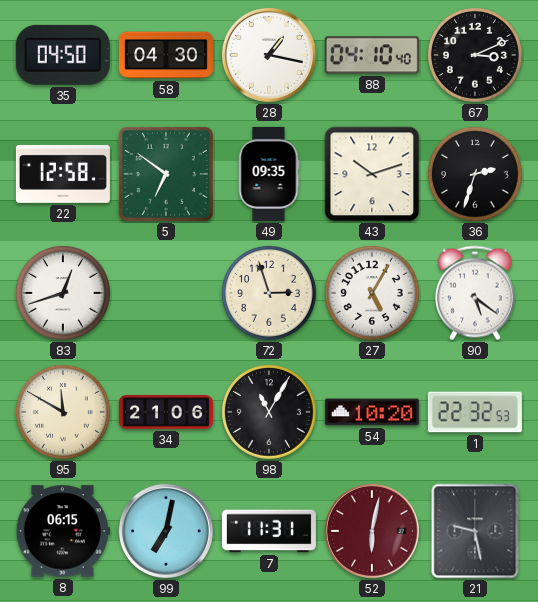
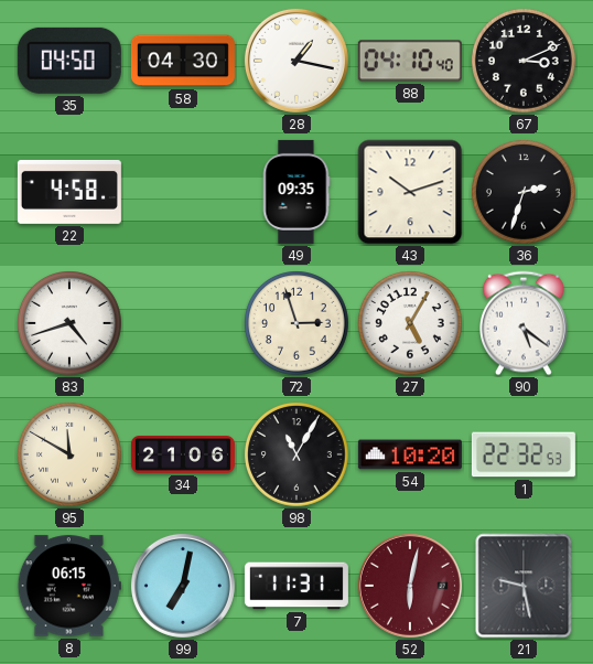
22: 12:58 -> 4:58
5: 6:51 -> none
83: 12:42 -> 4:42
